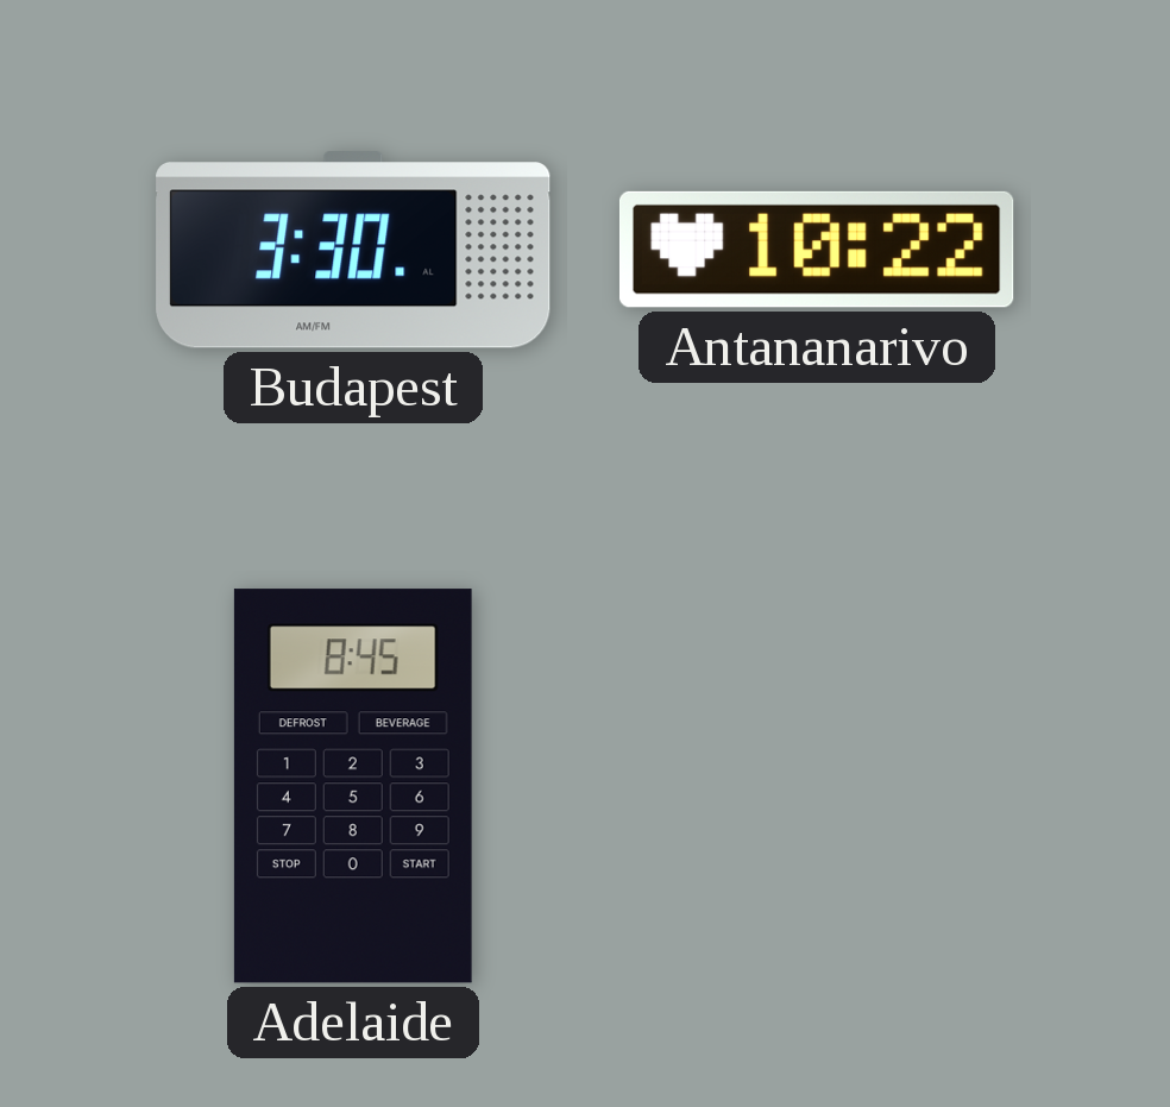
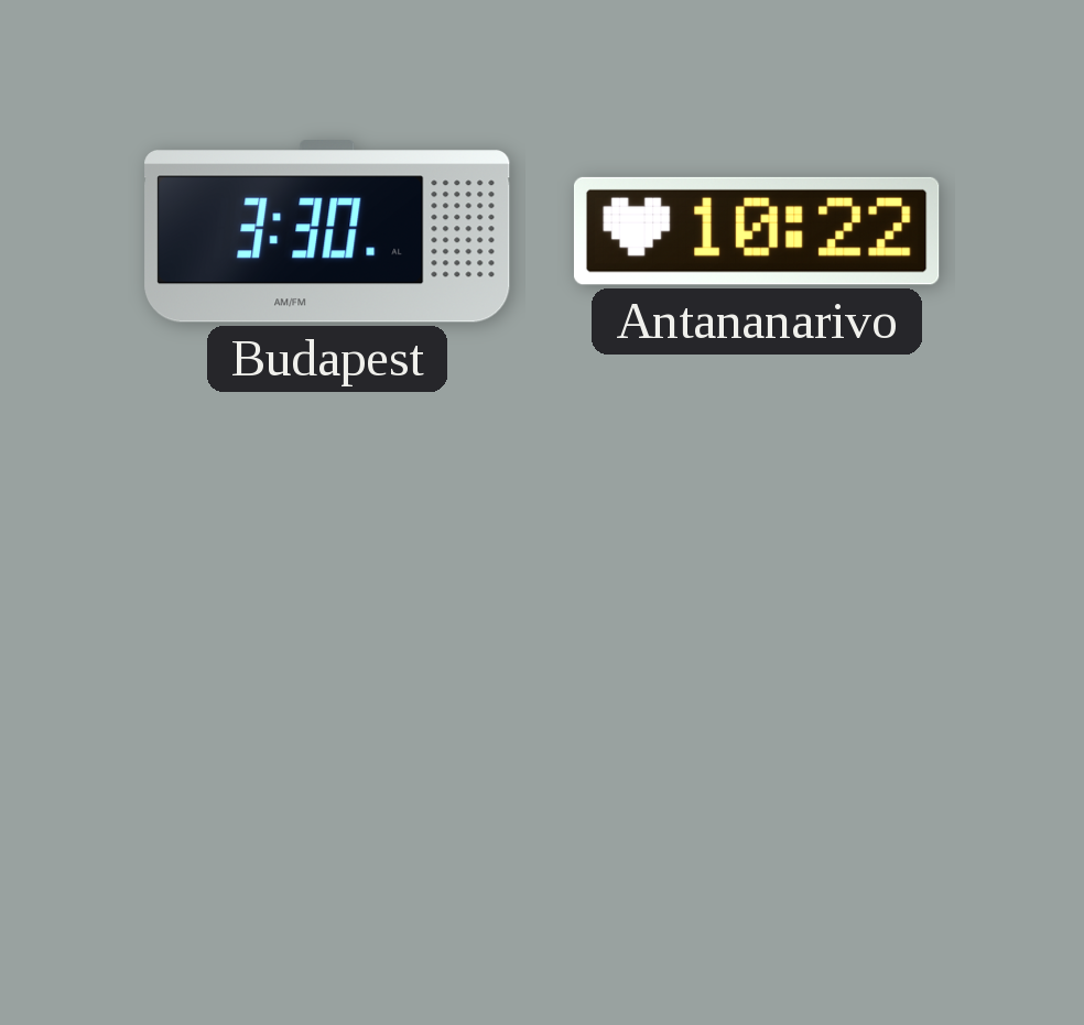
Adelaide: 8:45 -> none
